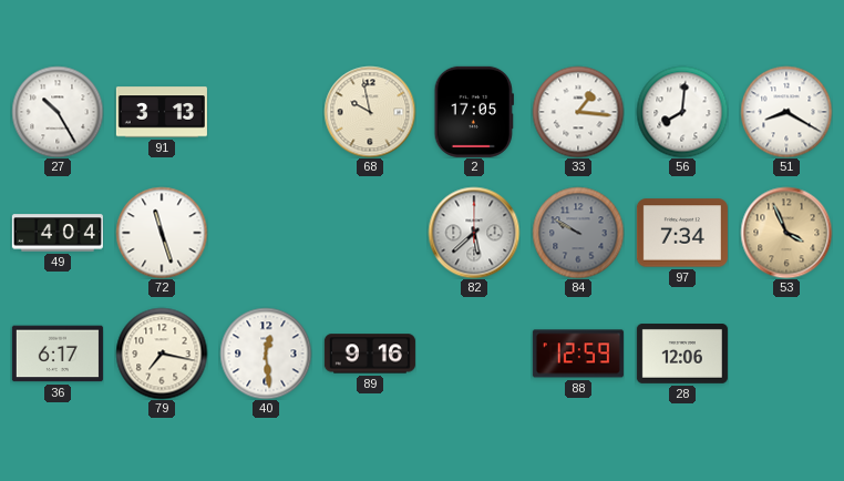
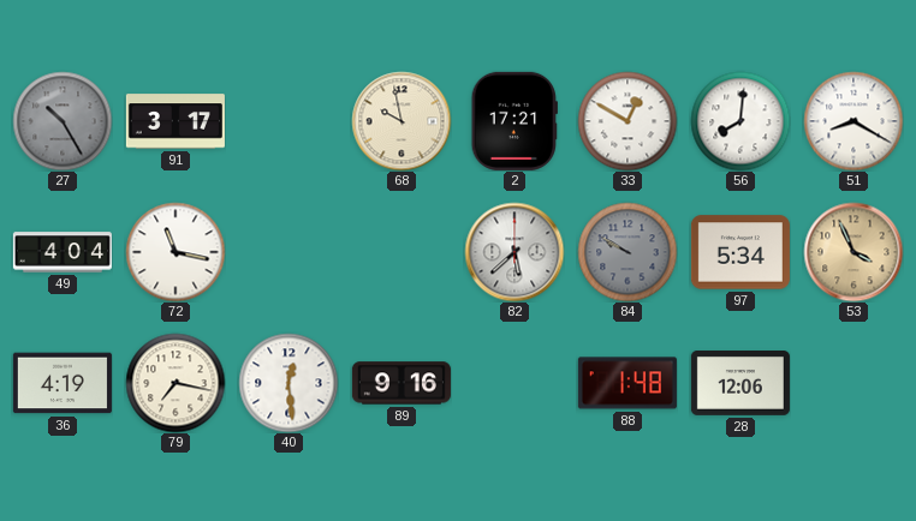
27 dial: white -> grey
91: 3:13 -> 3:17
2: 17:05 -> 17:21
33: 1:16 -> 12:50
72: 11:27 -> 11:17
97: 7:34 -> 5:34
36: 6:17 -> 4:19
88: 12:59 -> 1:48
